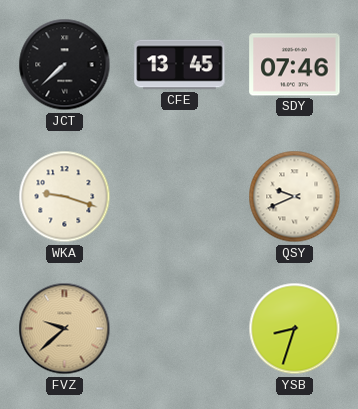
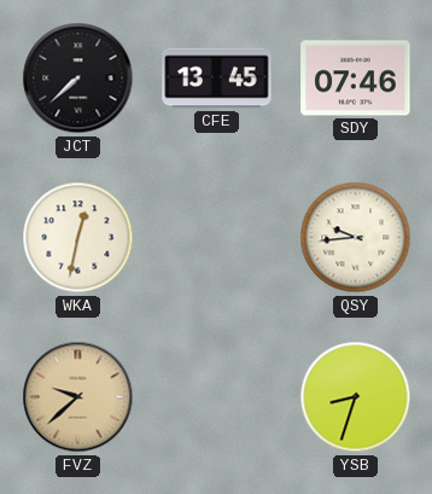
WKA: 9:18 -> 12:32
QSY: 9:41 -> 9:44
